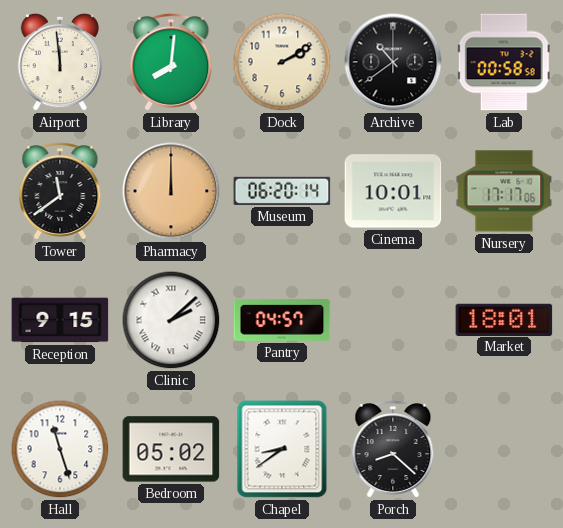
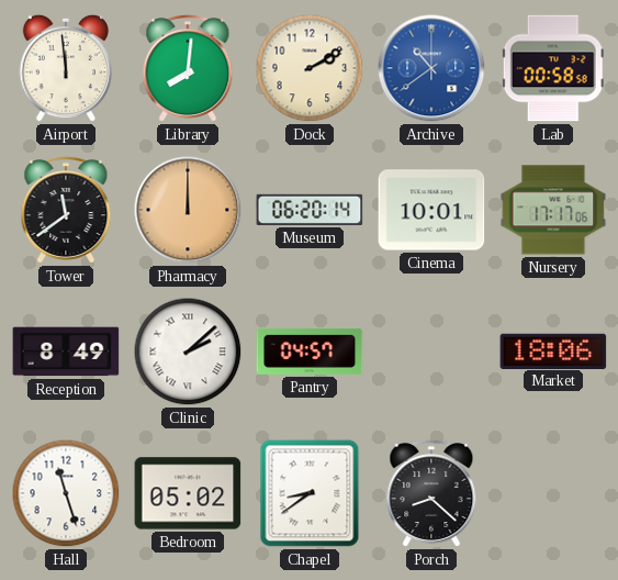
Archive dial: black -> blue
Reception: 9:15 -> 8:49
Market: 18:01 -> 18:06
